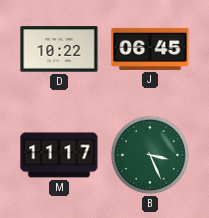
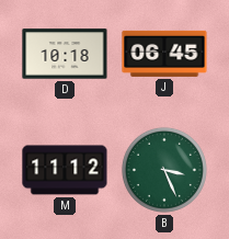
D: 10:22 -> 10:18
M: 11:17 -> 11:12
